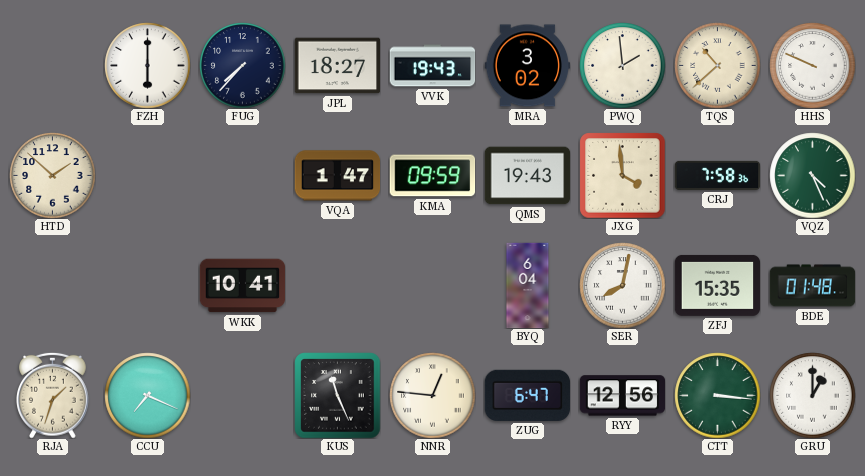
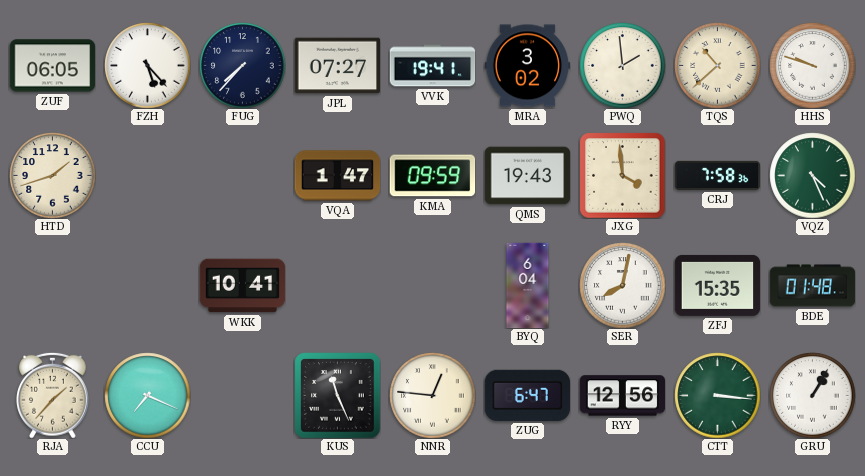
ZUF: none -> 06:05
FZH: 6:00 -> 5:23
JPL: 18:27 -> 07:27
VVK: 19:43 -> 19:41
HHS: 9:49 -> 9:48
HTD: 1:52 -> 1:42
RJA: 1:33 -> 1:37
GRU: 1:00 -> 1:05
